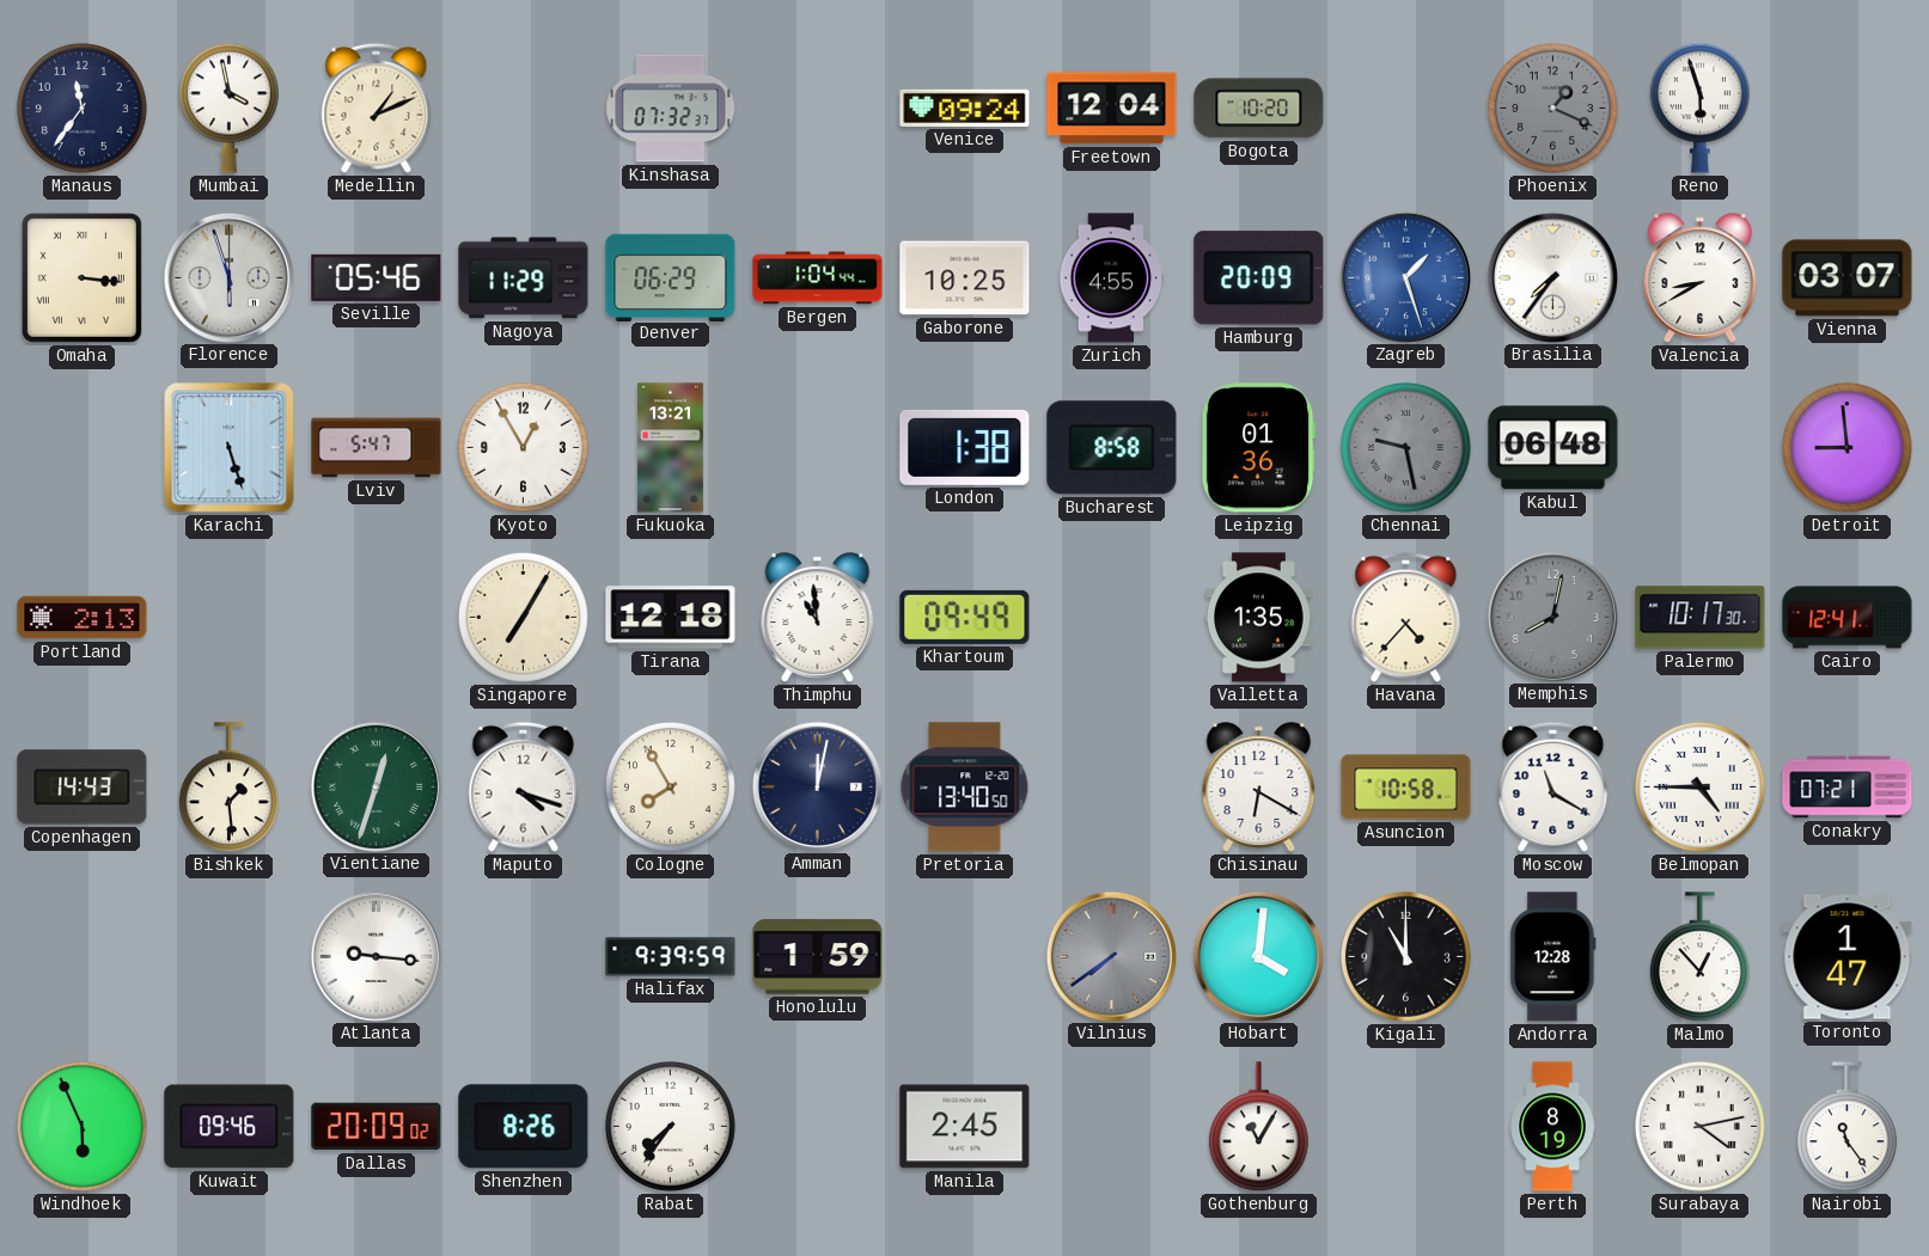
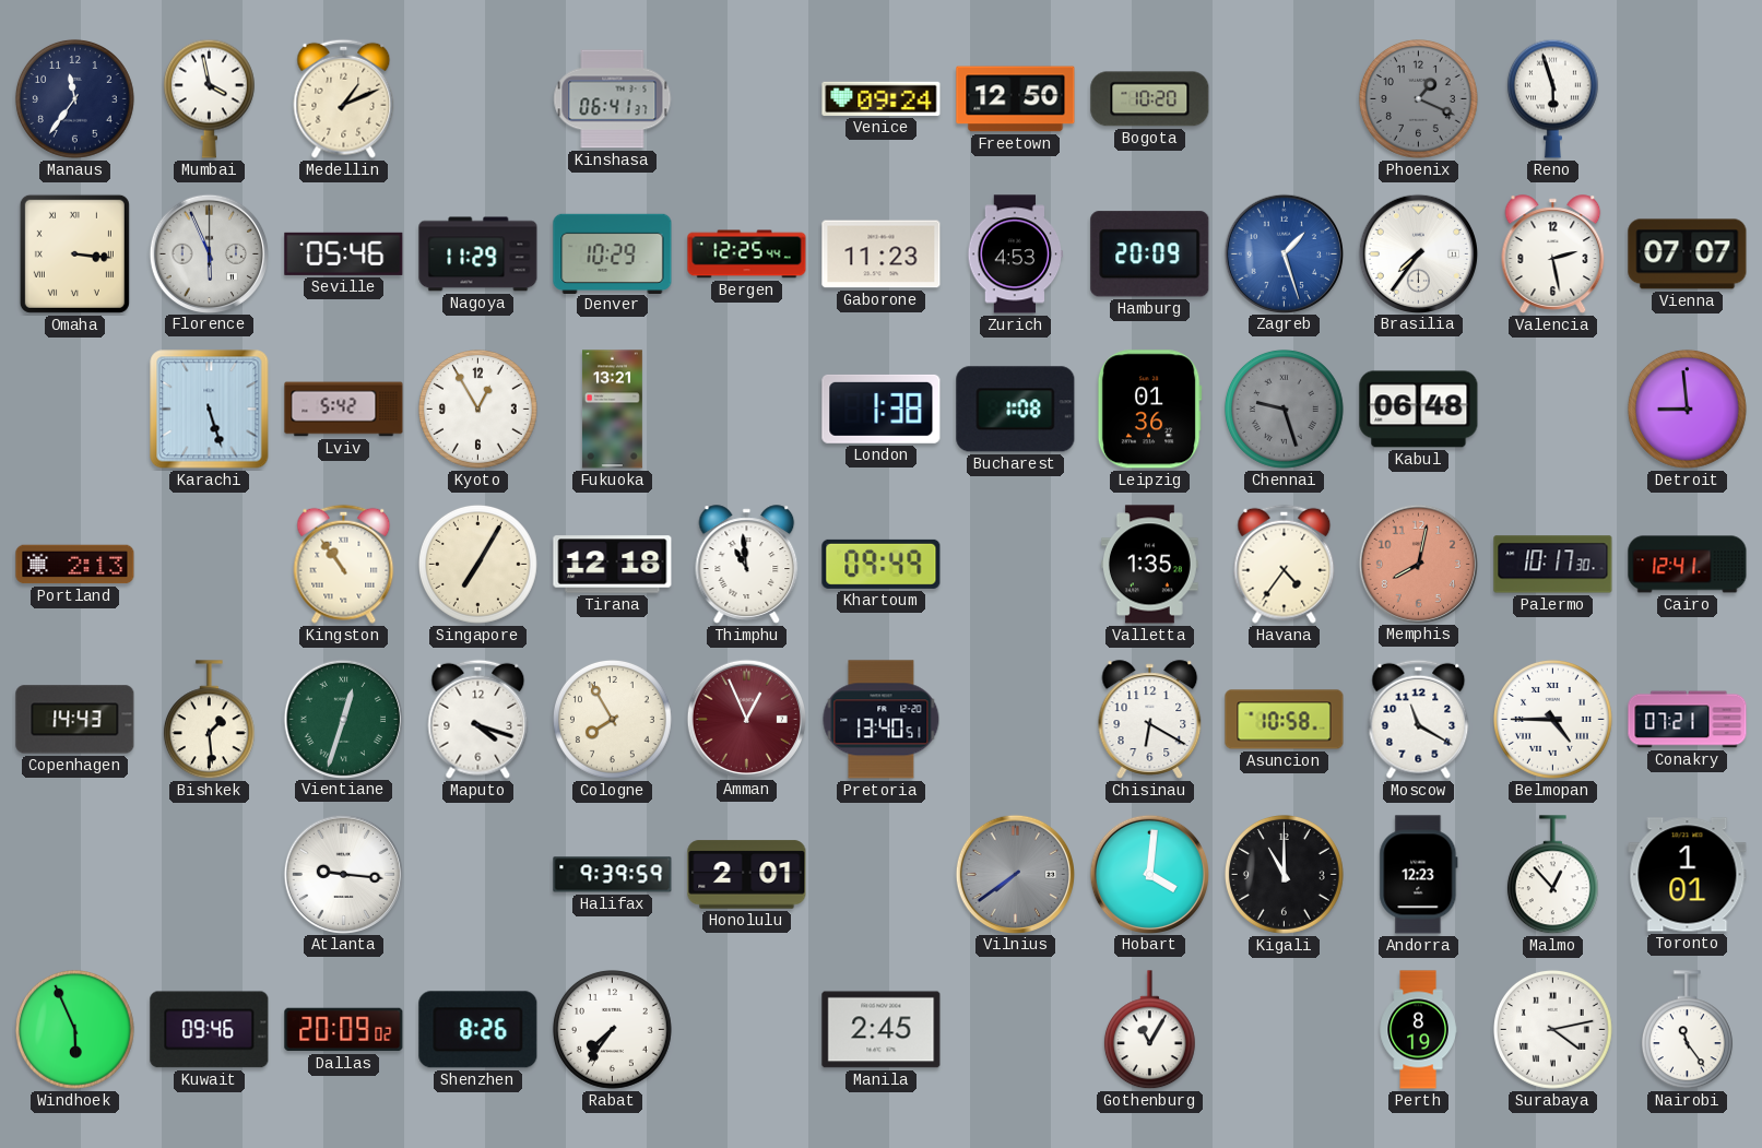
Kinshasa: 07:32 -> 06:41
Freetown: 12:04 -> 12:50
Florence: 5:57 -> 5:56
Denver: 06:29 -> 10:29
Bergen: 1:04 -> 12:25
Gaborone: 10:25 -> 11:23
Zurich: 4:55 -> 4:53
Valencia: 8:40 -> 2:28
Vienna: 03:07 -> 07:07
Lviv: 5:47 -> 5:42
Bucharest: 8:58 -> 1:08
Chennai: 9:28 -> 9:27
Kingston: none -> 10:54
Havana: 4:37 -> 4:36
Memphis dial: grey -> salmon
Amman: 12:02 -> 12:56
Amman dial: navy -> burgundy
Pretoria: 13:40:50 -> 13:40:51
Honolulu: 1:59 -> 2:01
Andorra: 12:28 -> 12:23
Toronto: 1:47 -> 1:01
